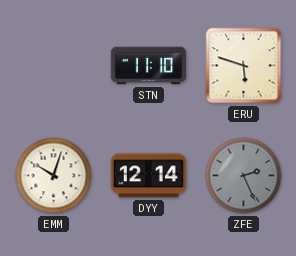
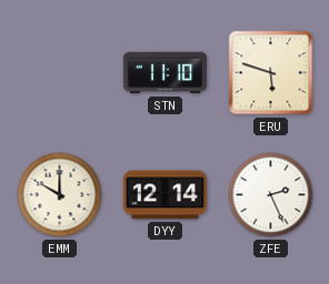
EMM: 10:03 -> 10:00
ZFE dial: grey -> white
